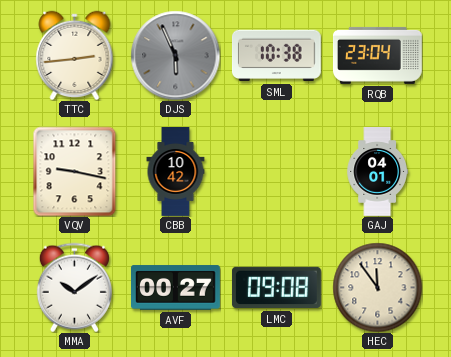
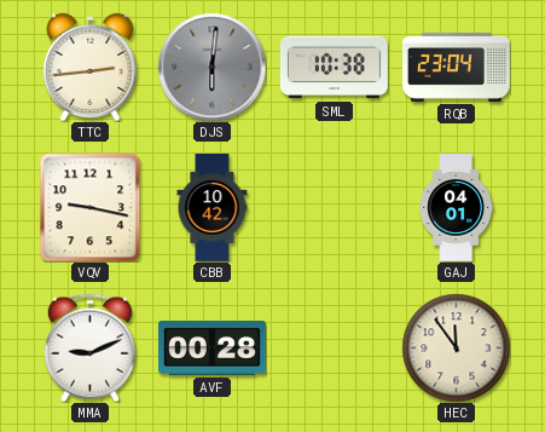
DJS: 5:56 -> 6:01
MMA: 10:09 -> 9:11
AVF: 00:27 -> 00:28
LMC: 09:08 -> none
